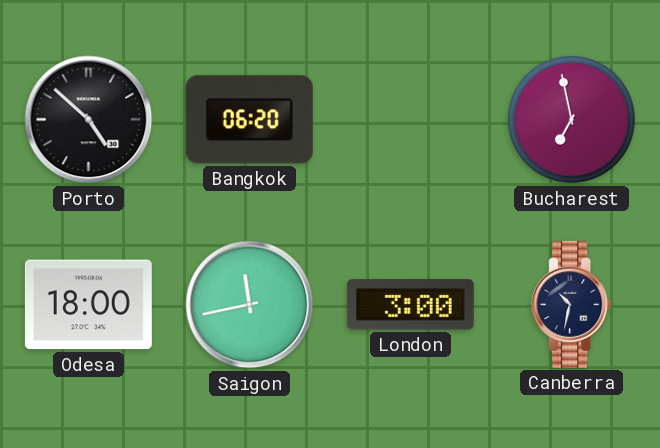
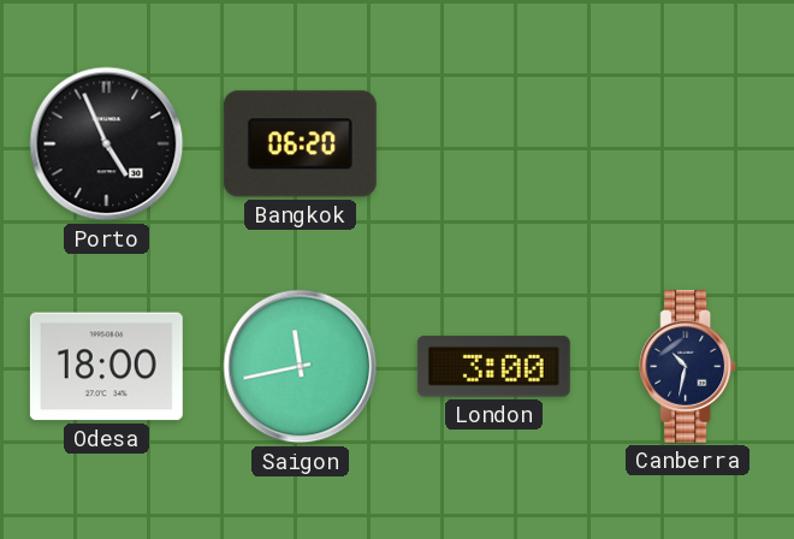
Porto: 4:52 -> 4:56
Bucharest: 6:58 -> none
